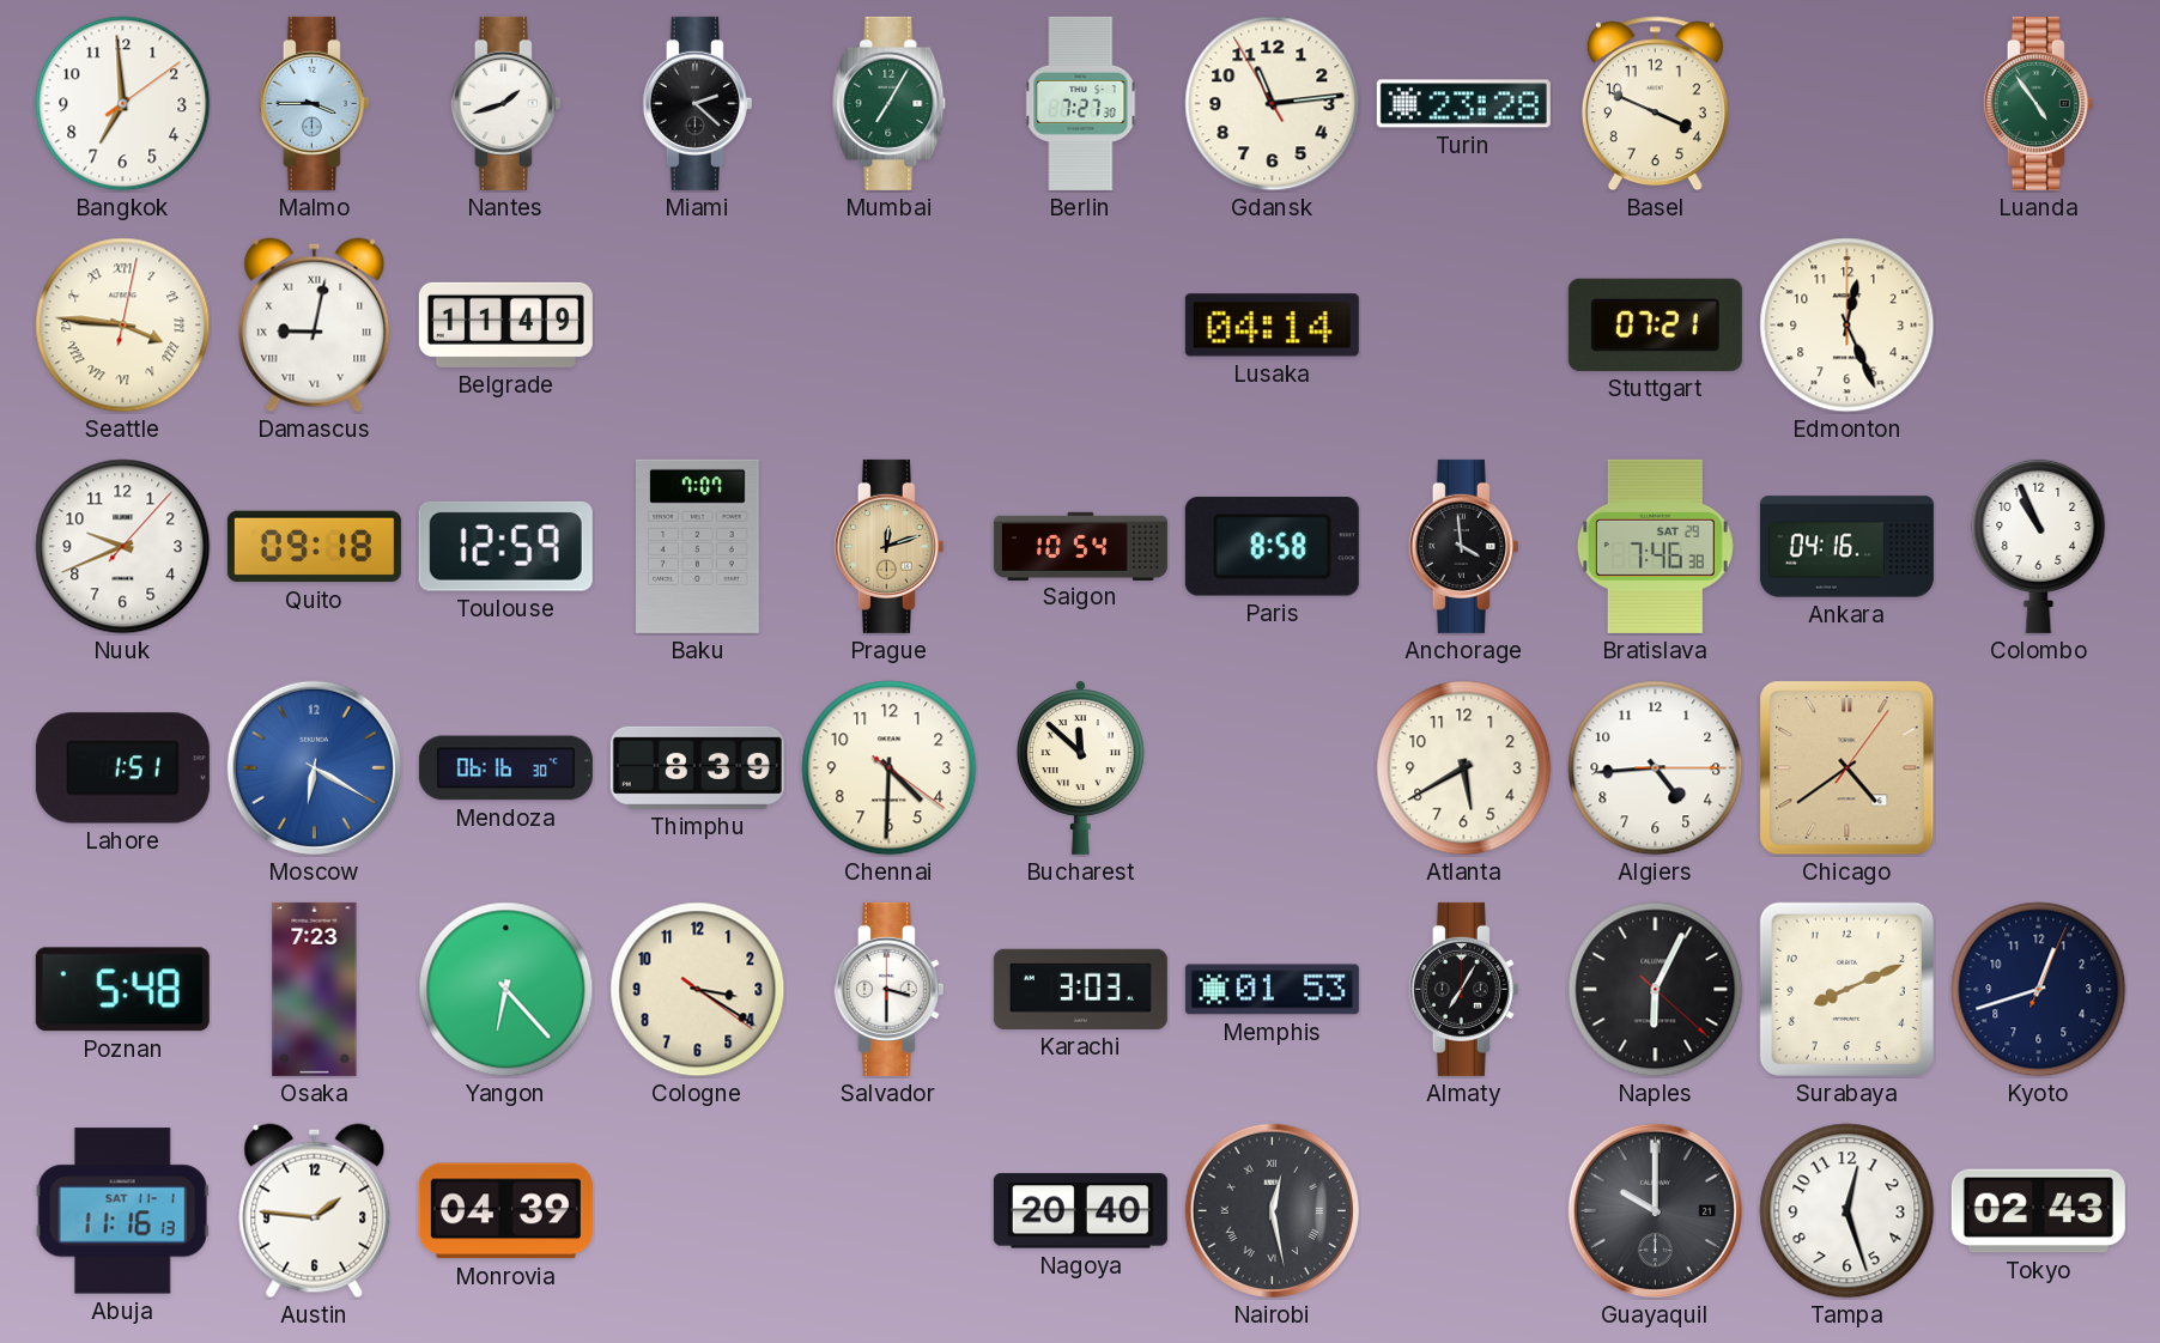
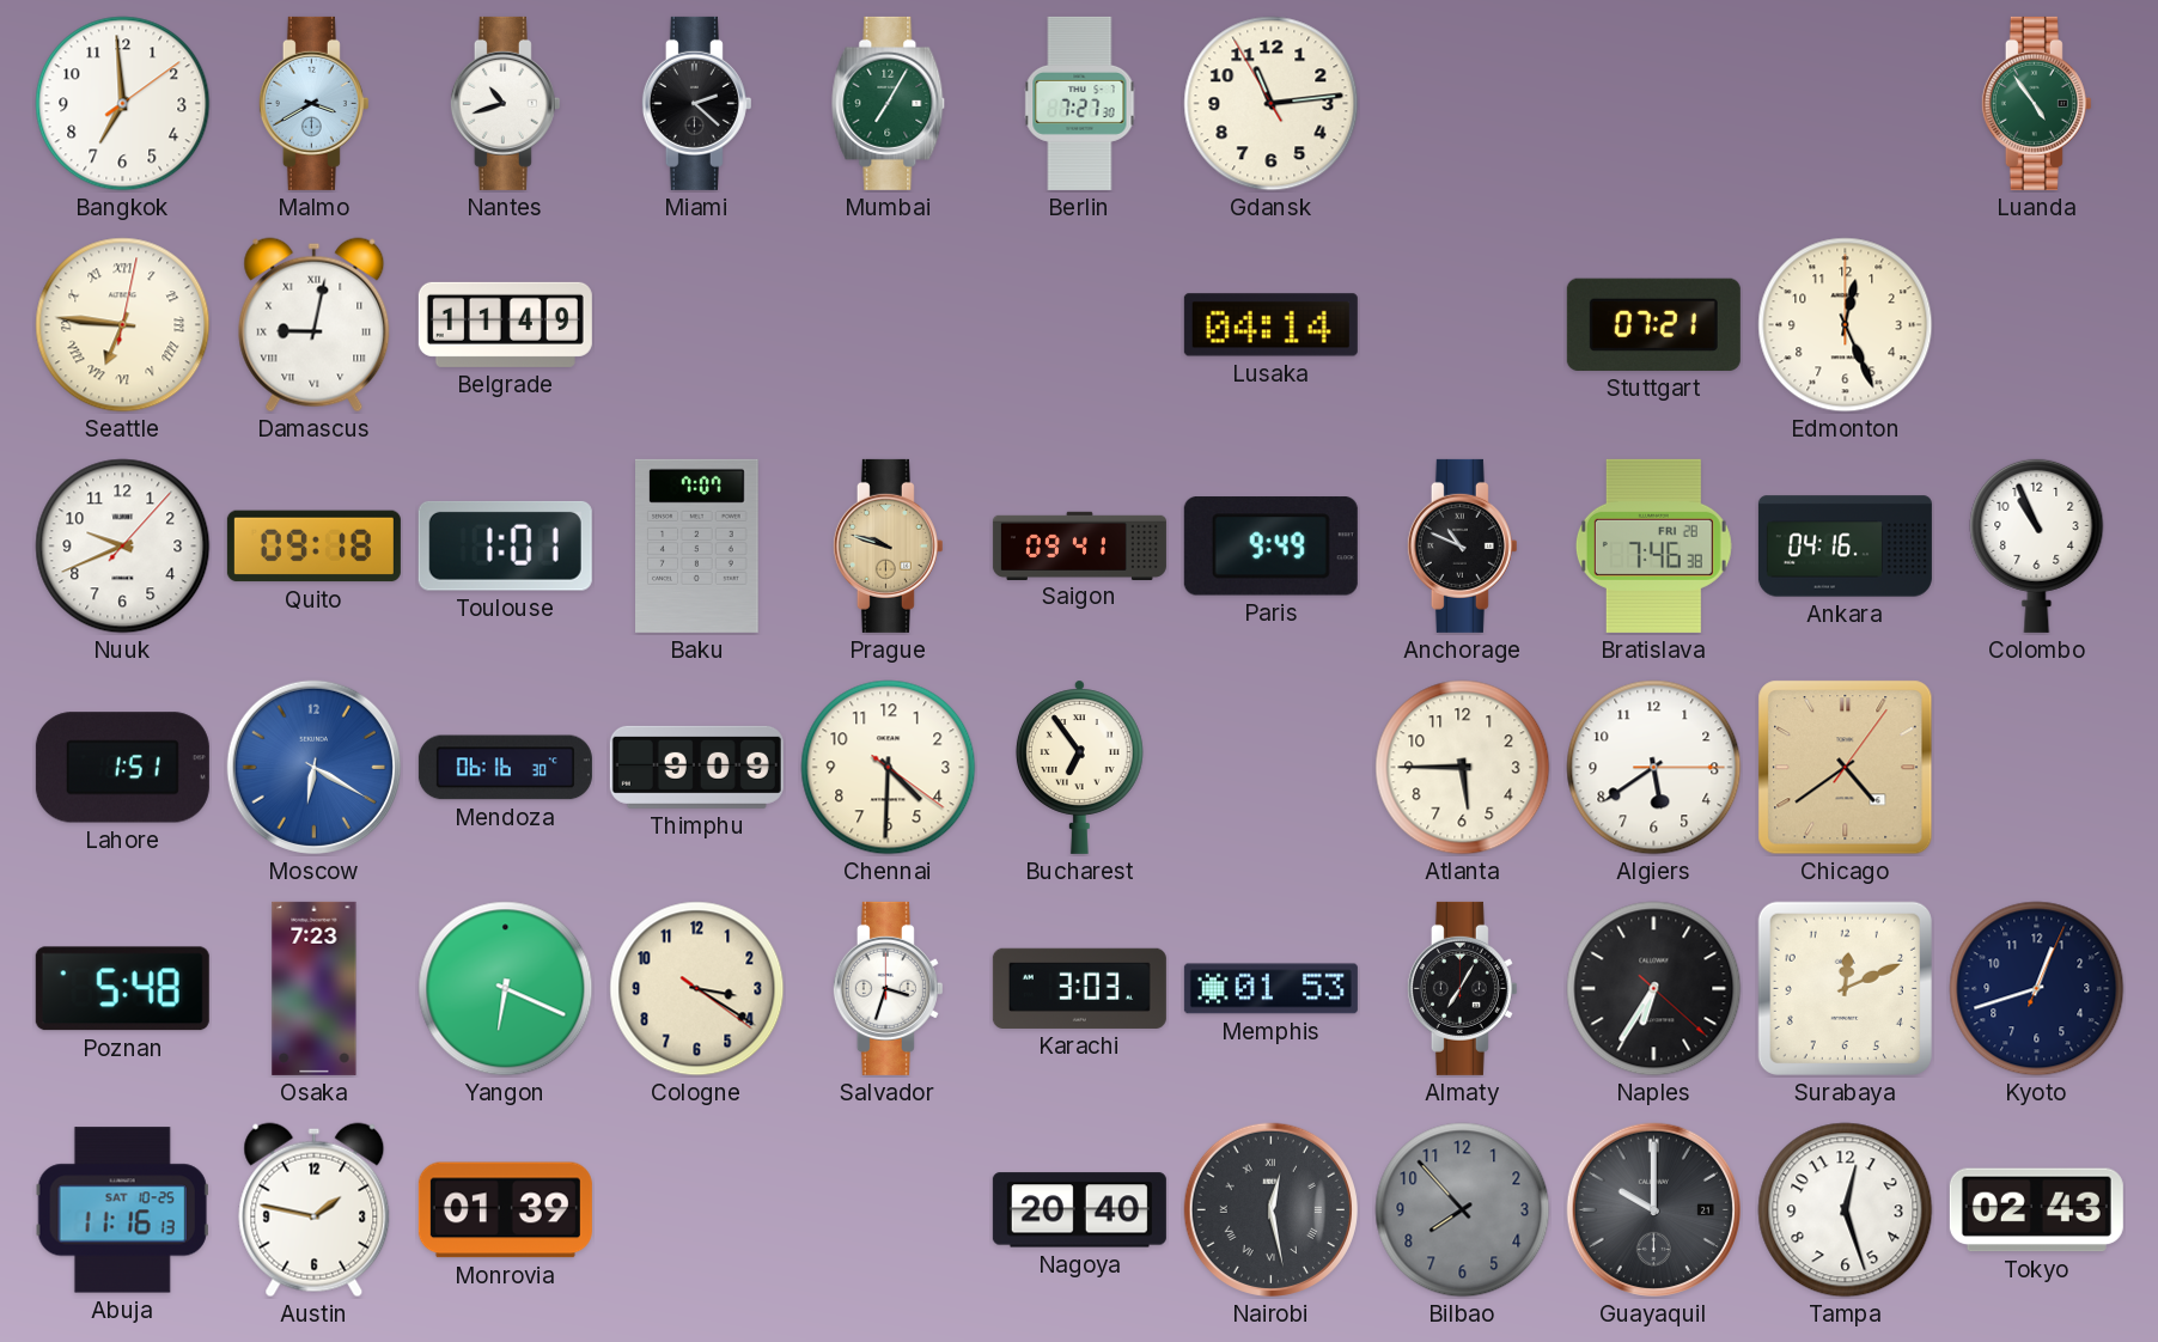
Malmo: 3:45 -> 3:40
Nantes: 1:42 -> 10:42
Turin: 23:28 -> none
Basel: 3:49 -> none
Seattle: 3:46 -> 6:46
Toulouse: 12:59 -> 1:01
Prague: 12:12 -> 9:48
Saigon: 10:54 -> 09:41
Paris: 8:58 -> 9:49
Anchorage: 3:59 -> 10:49
Bratislava date: SAT 29 -> FRI 28
Thimphu: 8:39 -> 9:09
Bucharest: 11:52 -> 6:54
Atlanta: 5:40 -> 5:45
Algiers: 4:44 -> 5:39
Yangon: 6:23 -> 6:19
Salvador: 3:30 -> 3:33
Naples: 6:04 -> 6:35
Surabaya: 8:11 -> 12:11
Abuja date: SAT 11-1 -> SAT 10-25
Austin: 1:46 -> 1:47
Monrovia: 04:39 -> 01:39
Bilbao: none -> 7:53
